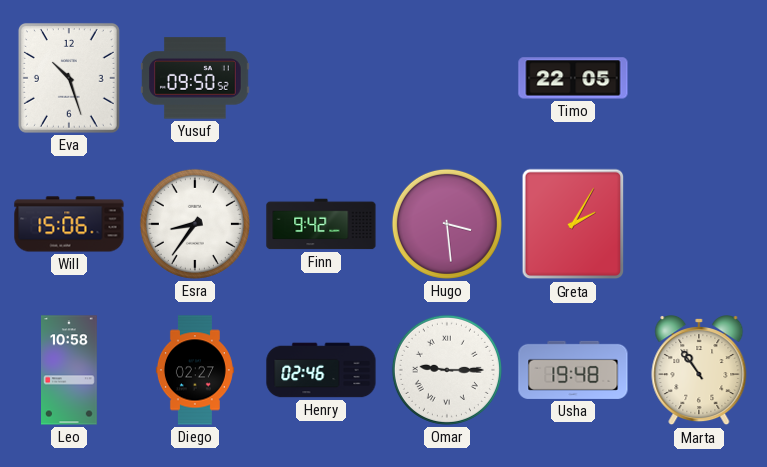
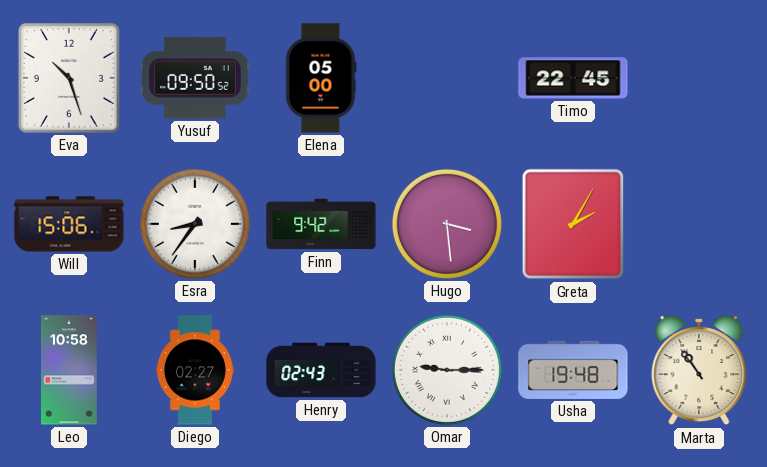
Elena: none -> 05:00
Timo: 22:05 -> 22:45
Henry: 02:46 -> 02:43
